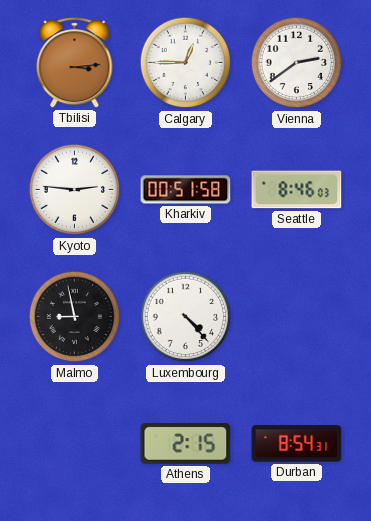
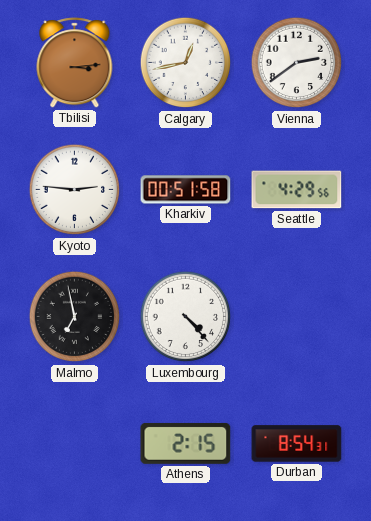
Calgary: 12:45 -> 12:43
Seattle: 8:46 -> 4:29
Malmo: 8:58 -> 6:58
